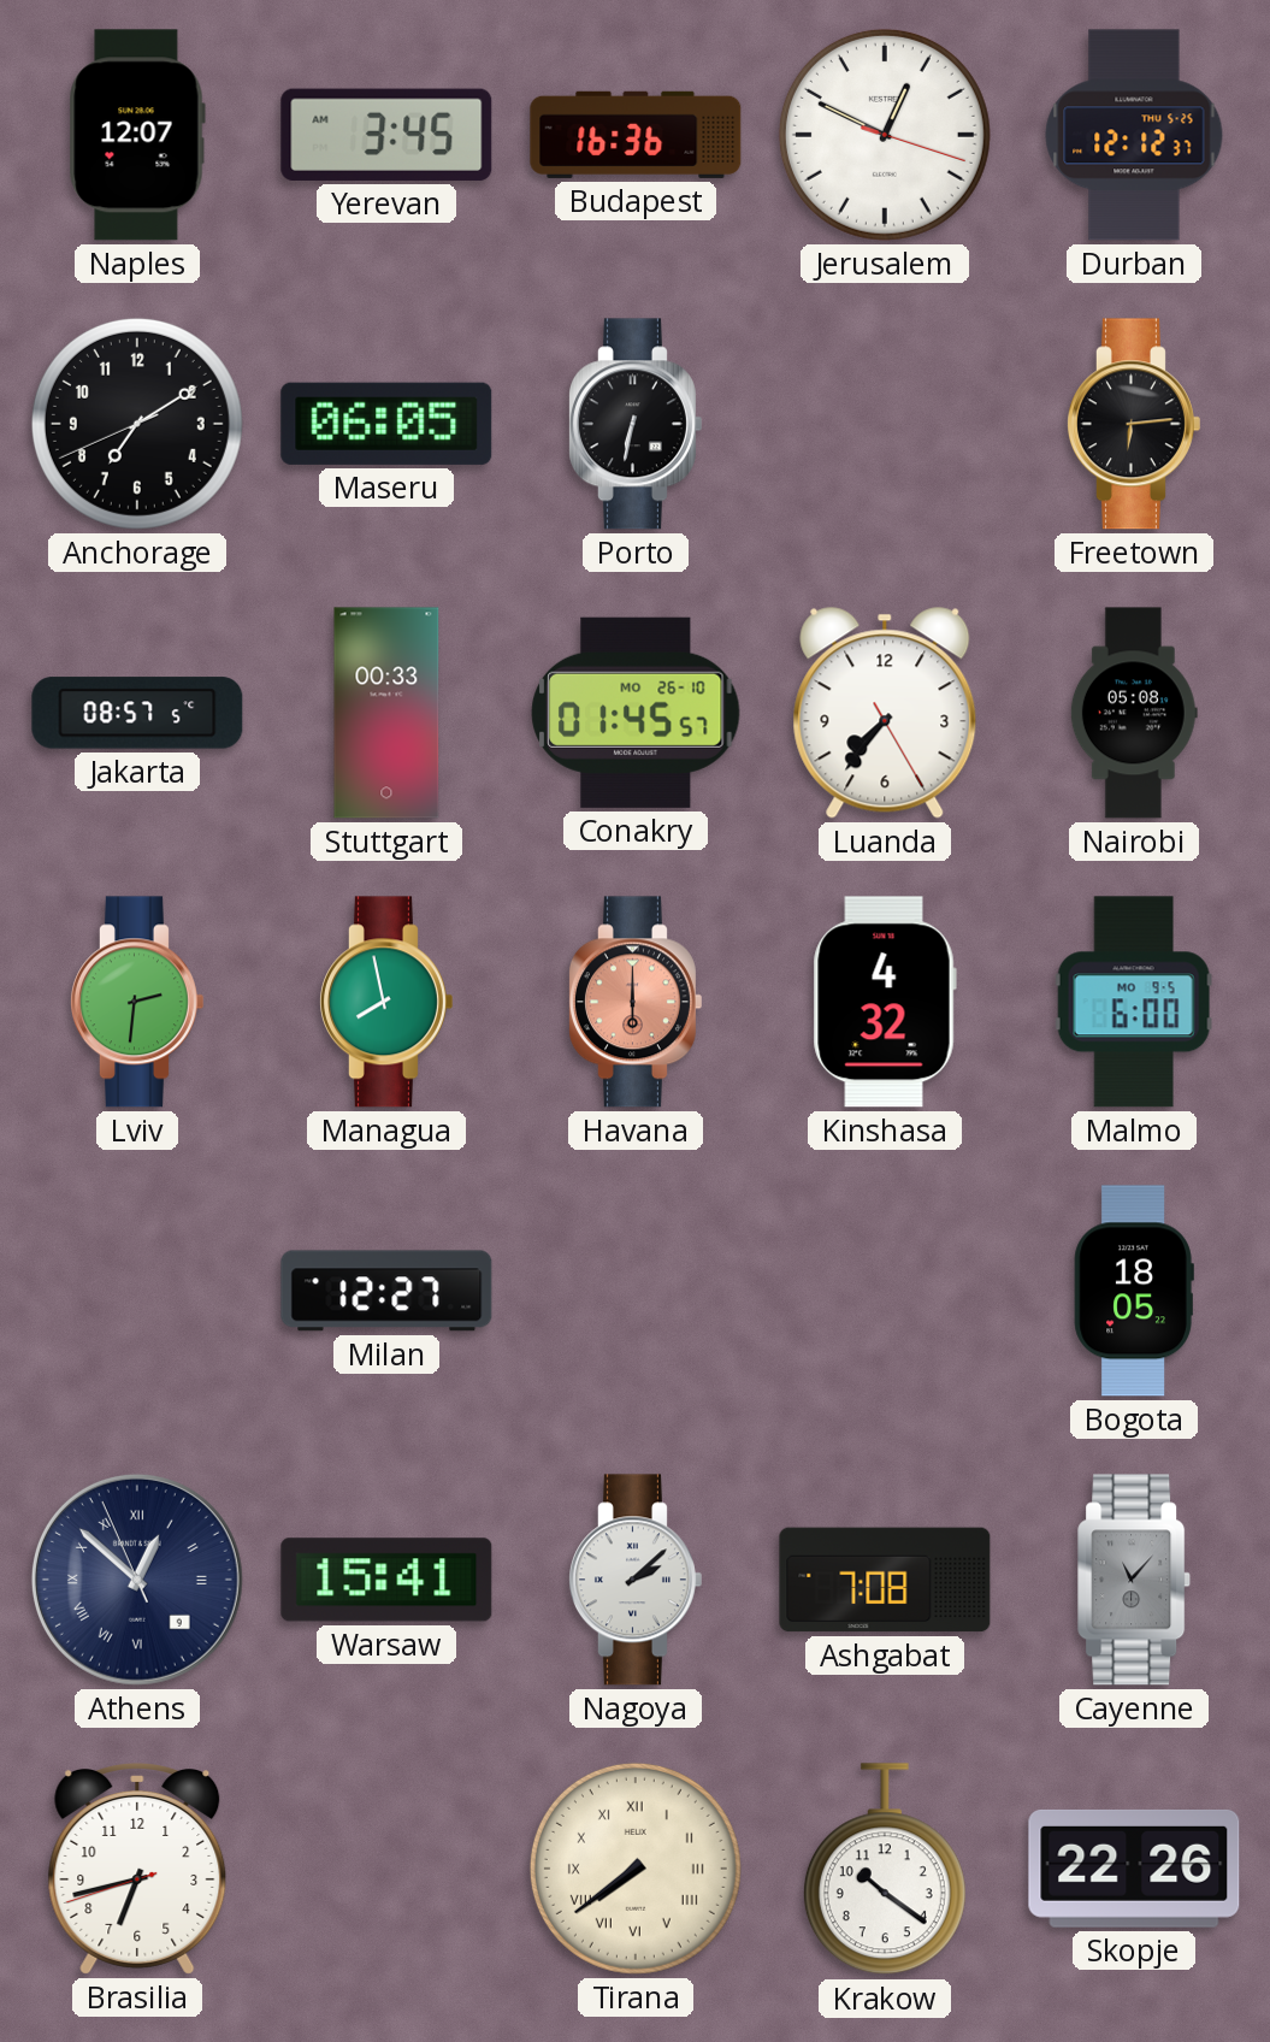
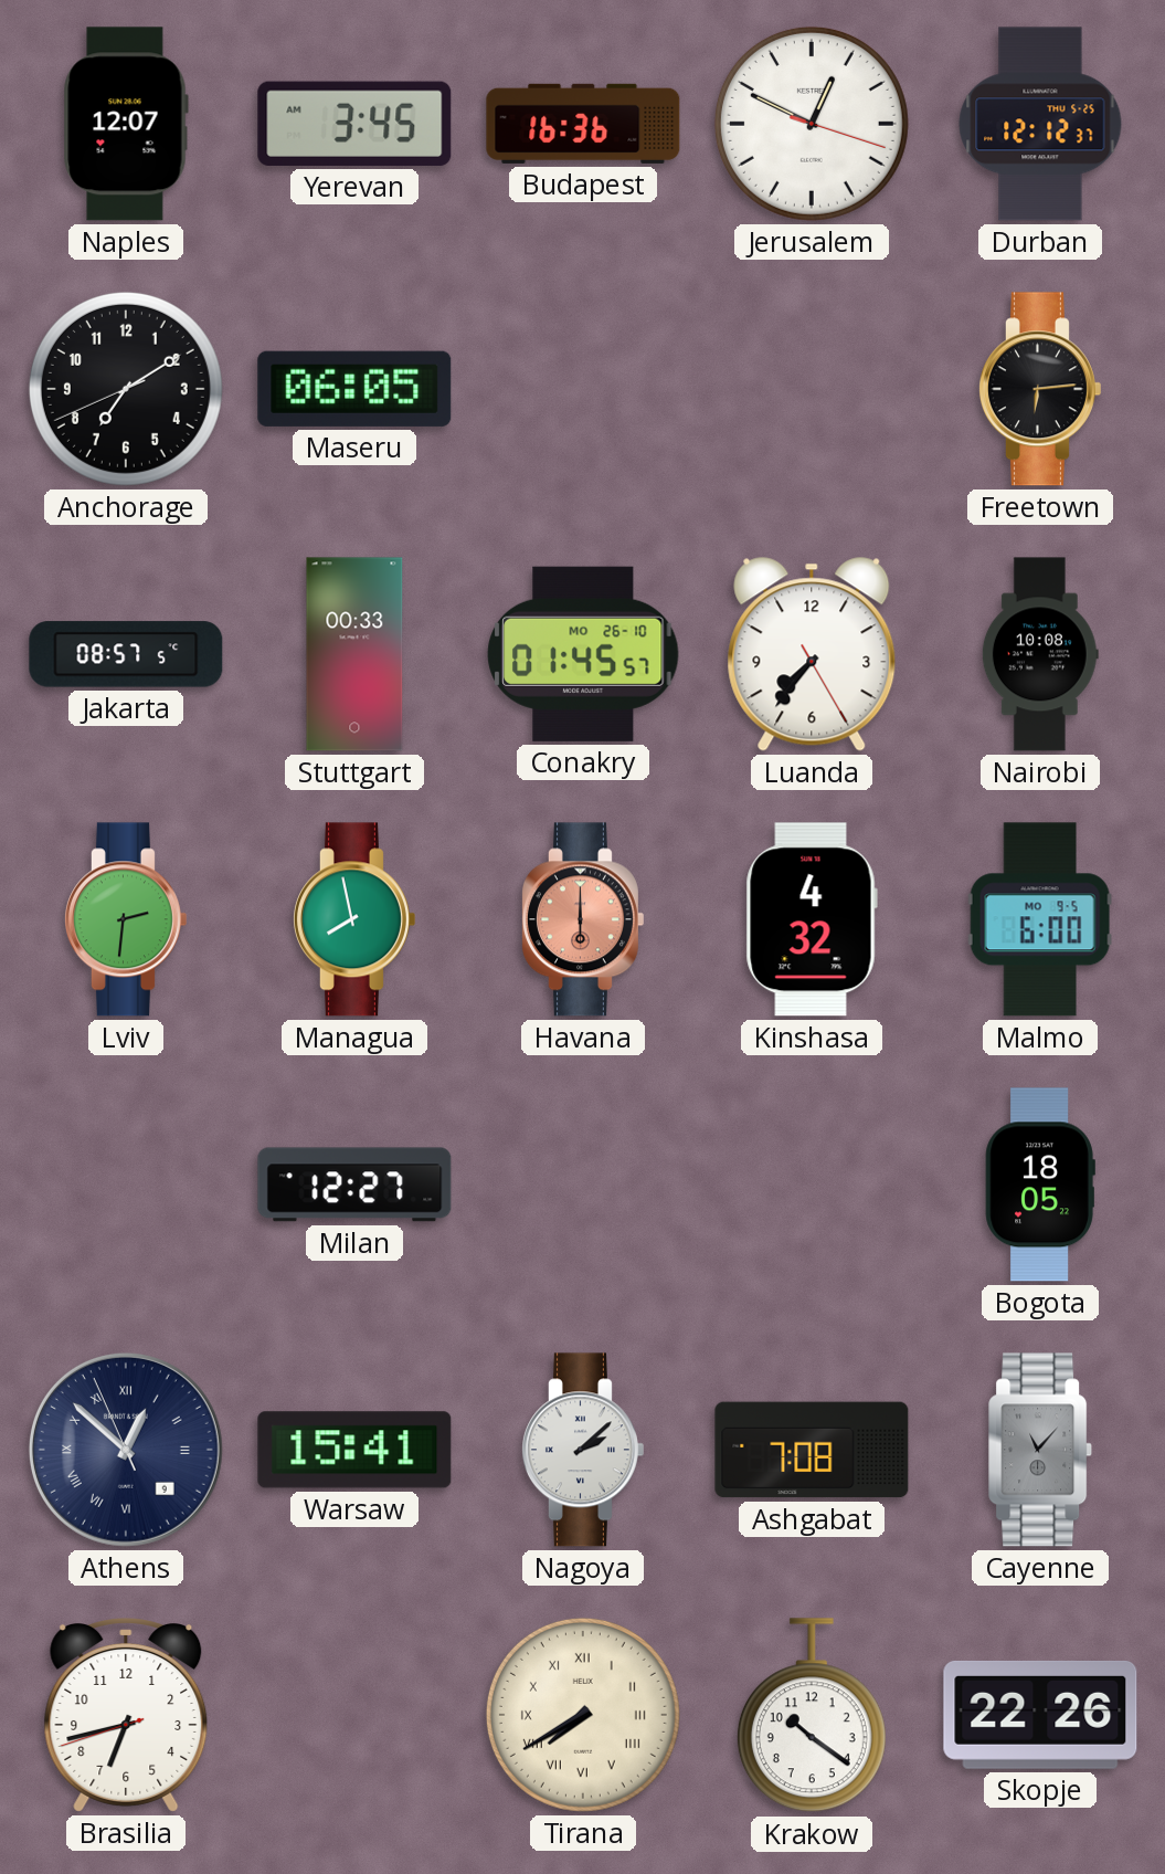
Porto: 6:32 -> none
Nairobi: 05:08 -> 10:08
Tirana: 7:39 -> 7:40
